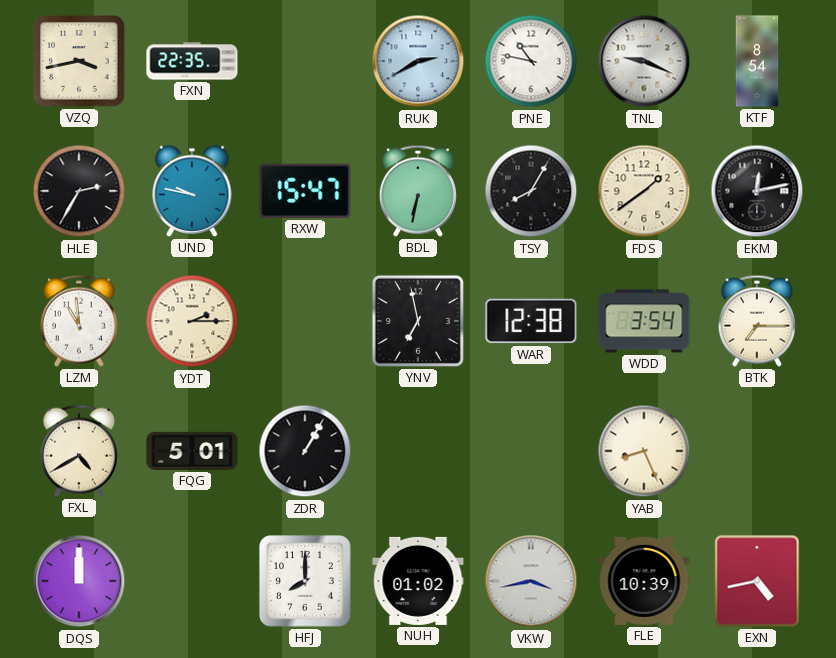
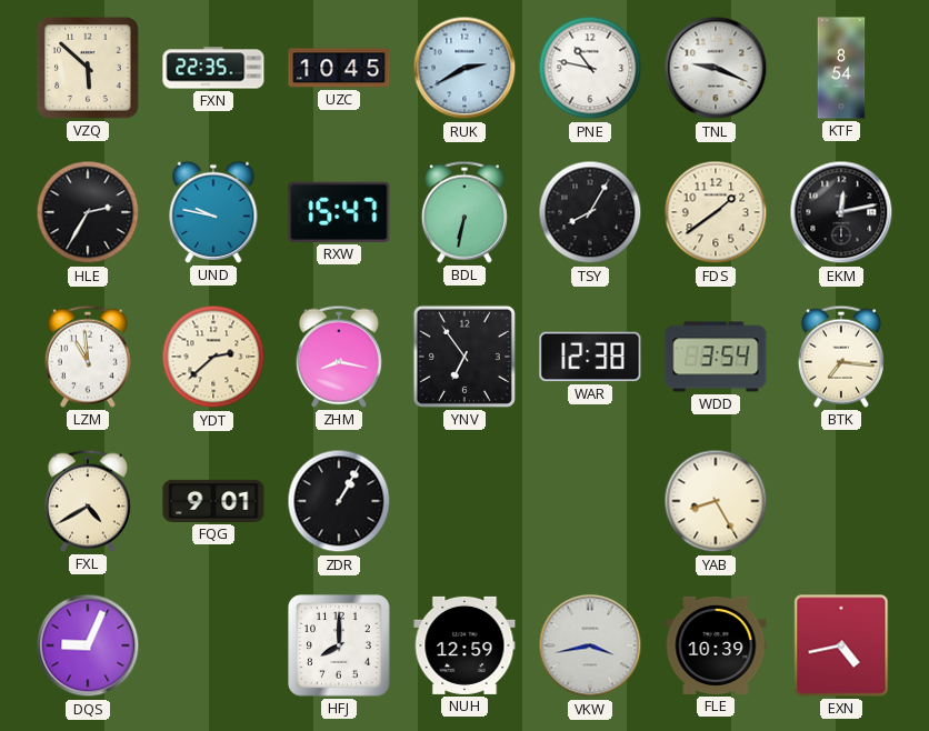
VZQ: 3:43 -> 5:52
UZC: none -> 10:45
YDT: 2:15 -> 2:38
ZHM: none -> 8:17
YNV: 6:58 -> 6:54
BTK: 7:15 -> 7:16
FQG: 5:01 -> 9:01
YAB: 8:26 -> 8:25
DQS: 12:00 -> 9:04
NUH: 01:02 -> 12:59
